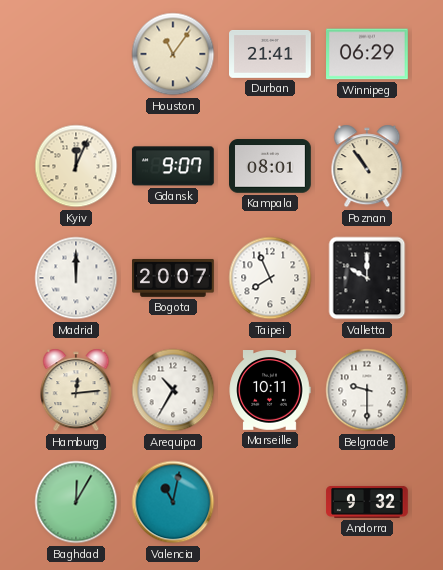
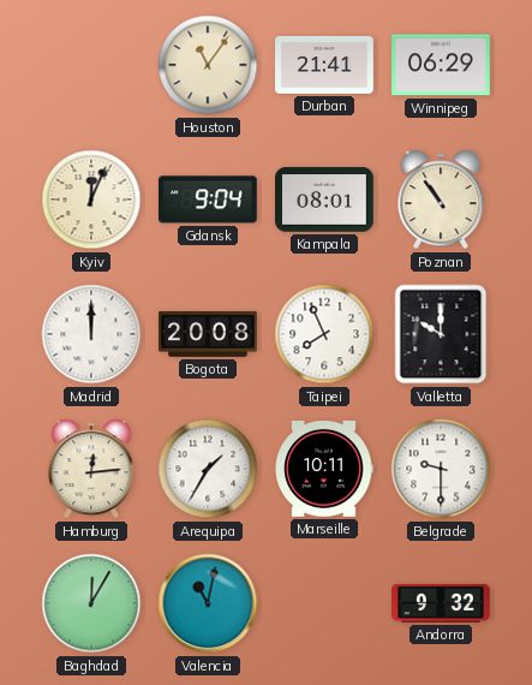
Gdansk: 9:07 -> 9:04
Bogota: 20:07 -> 20:08
Arequipa: 10:35 -> 1:35
